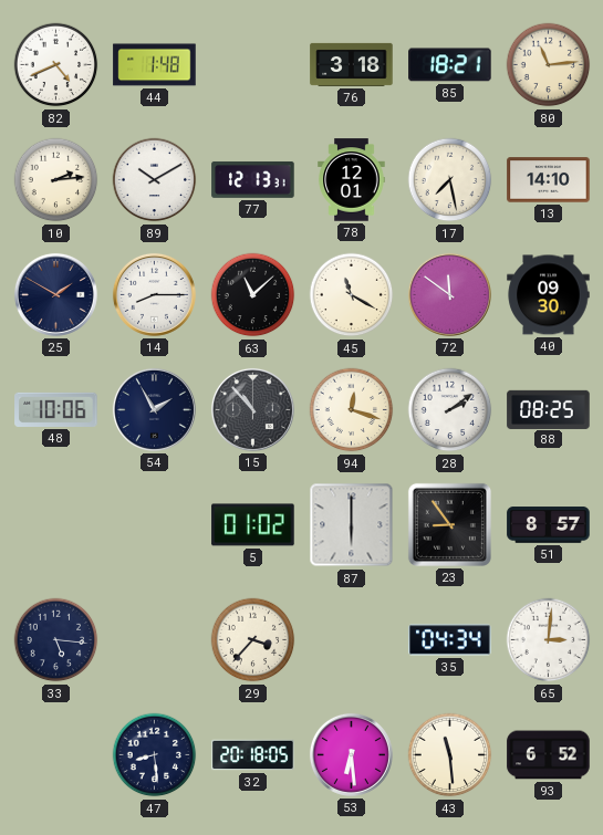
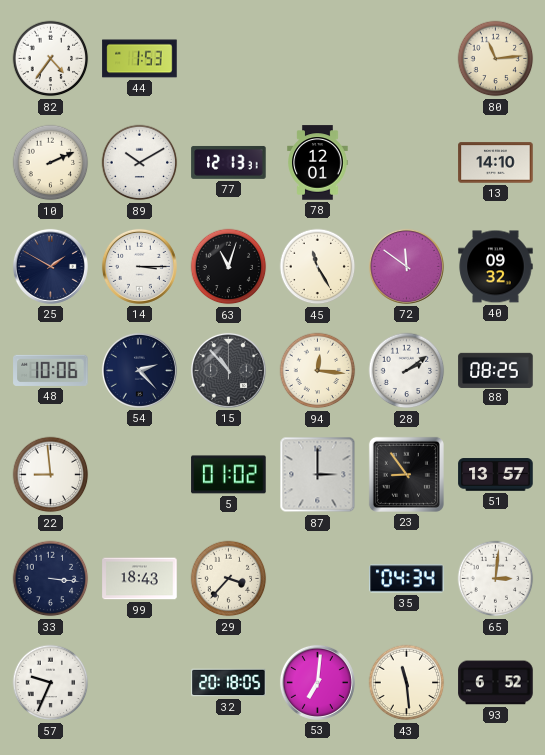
82: 4:41 -> 4:36
44: 1:48 -> 1:53
76: 3:18 -> none
85: 18:21 -> none
10: 2:14 -> 2:11
17: 7:28 -> none
14: 8:15 -> 3:15
63: 11:08 -> 11:03
45: 11:20 -> 11:25
40: 09:30 -> 09:32
54: 1:55 -> 2:23
94: 12:18 -> 12:16
22: none -> 8:59
87: 6:00 -> 3:00
51: 8:57 -> 13:57
33: 5:16 -> 3:16
99: none -> 18:43
57: none -> 9:34
47: 8:29 -> none
53: 6:29 -> 7:01
